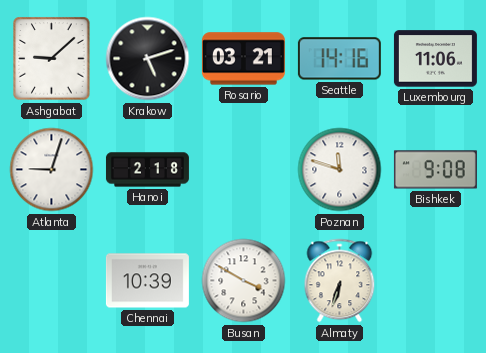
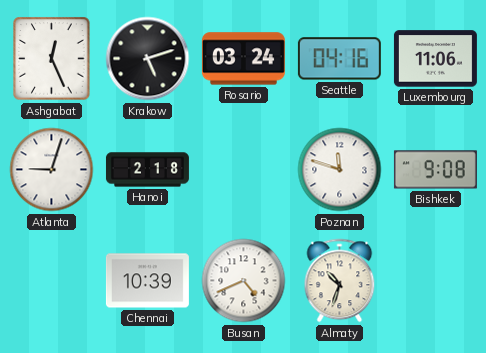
Ashgabat: 9:08 -> 12:26
Rosario: 03:21 -> 03:24
Seattle: 14:16 -> 04:16
Busan: 3:50 -> 4:41
Almaty: 6:33 -> 10:33
